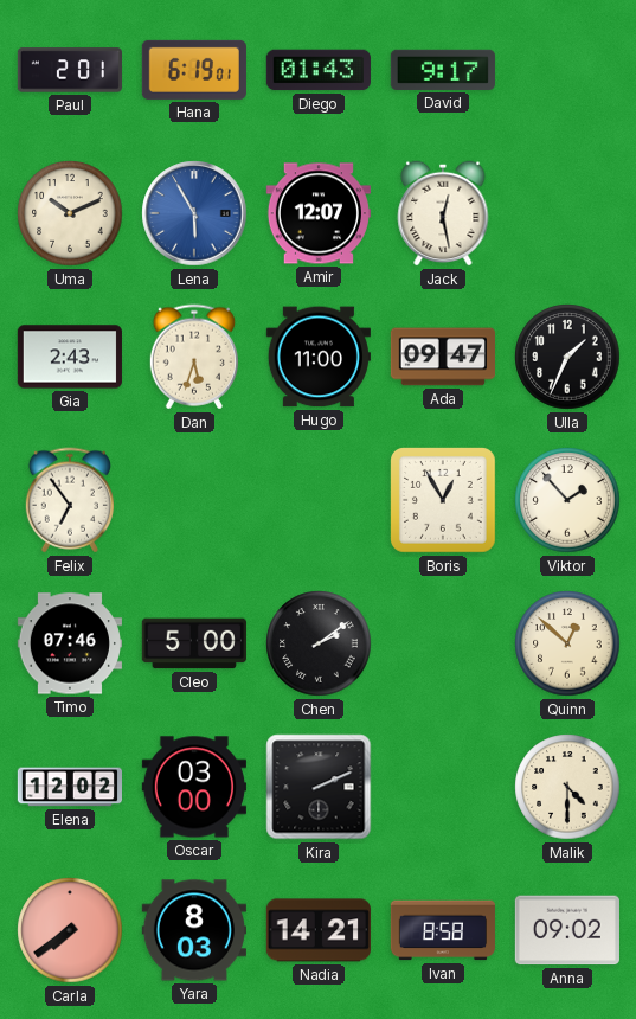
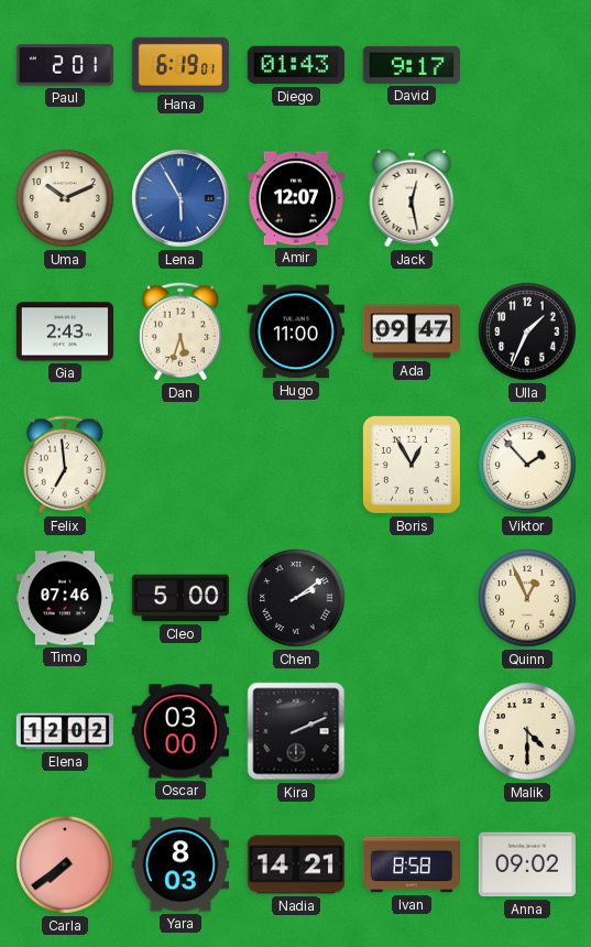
Felix: 6:54 -> 6:59
Quinn: 12:52 -> 12:56
